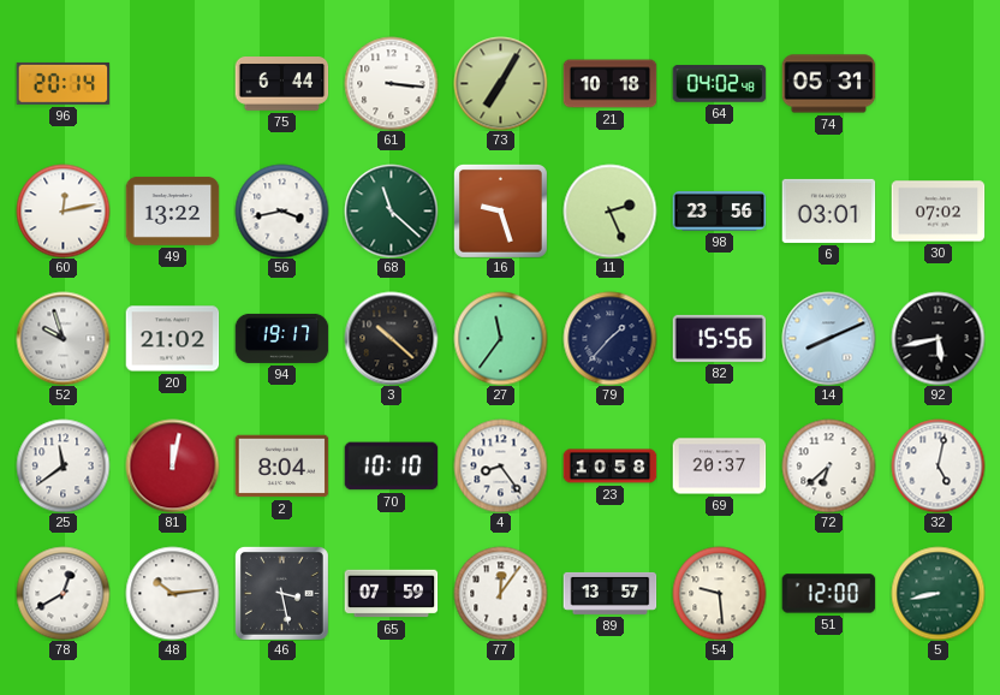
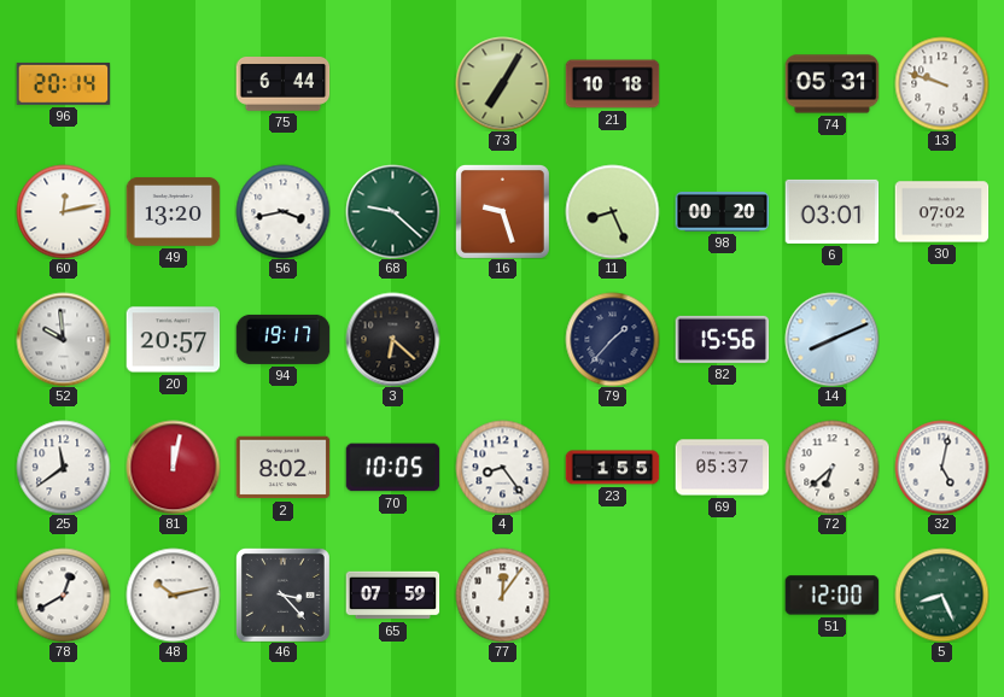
61: 3:16 -> none
64: 04:02 -> none
13: none -> 9:48
49: 13:22 -> 13:20
68: 11:22 -> 9:22
11: 2:26 -> 8:26
98: 23:56 -> 00:20
52: 9:57 -> 9:59
20: 21:02 -> 20:57
3: 10:22 -> 6:22
27: 11:36 -> none
92: 5:43 -> none
2: 8:04 -> 8:02
70: 10:10 -> 10:05
23: 10:58 -> 1:55
69: 20:37 -> 05:37
48: 10:14 -> 10:13
46: 3:28 -> 3:23
89: 13:57 -> none
54: 9:29 -> none
5: 8:43 -> 8:26
